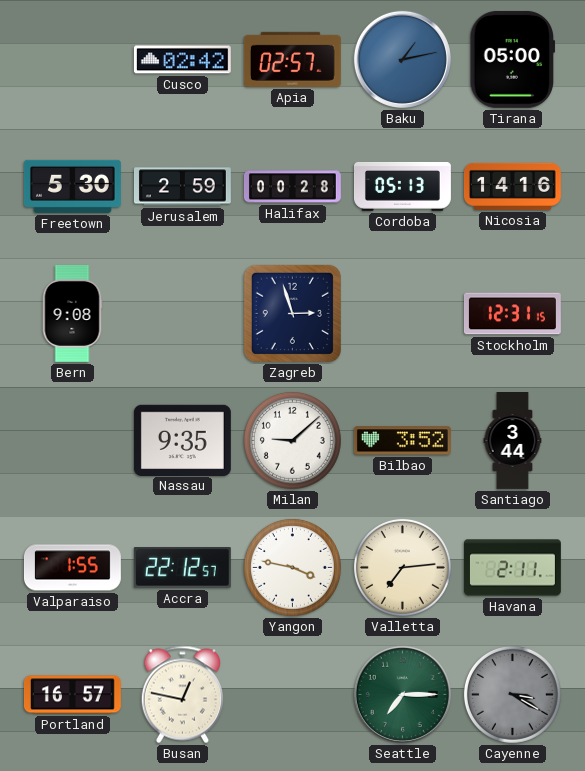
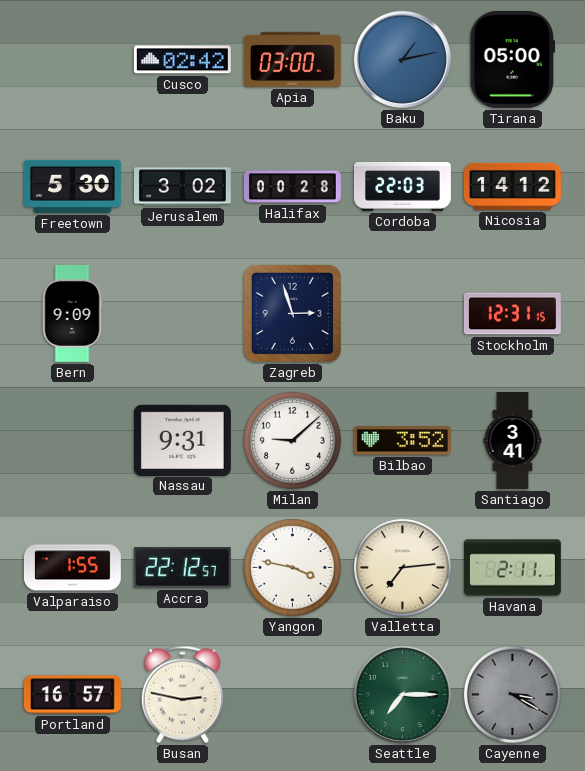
Apia: 02:57 -> 03:00
Jerusalem: 2:59 -> 3:02
Cordoba: 05:13 -> 22:03
Nicosia: 14:16 -> 14:12
Bern: 9:08 -> 9:09
Nassau: 9:35 -> 9:31
Santiago: 3:44 -> 3:41
Busan: 12:47 -> 2:47
